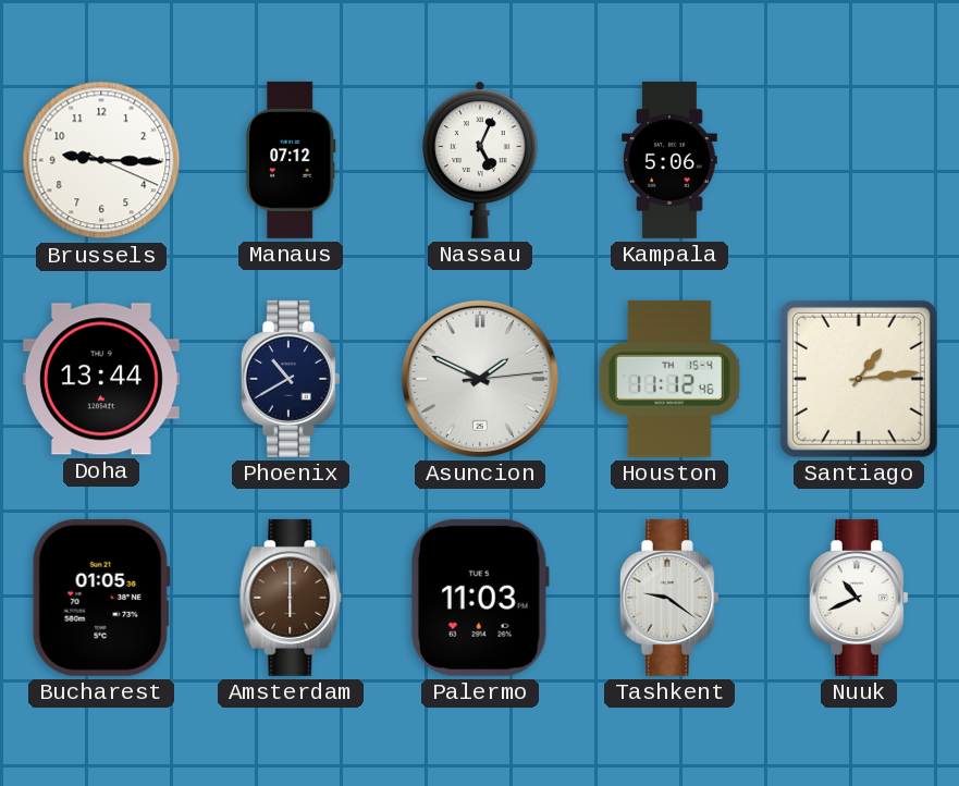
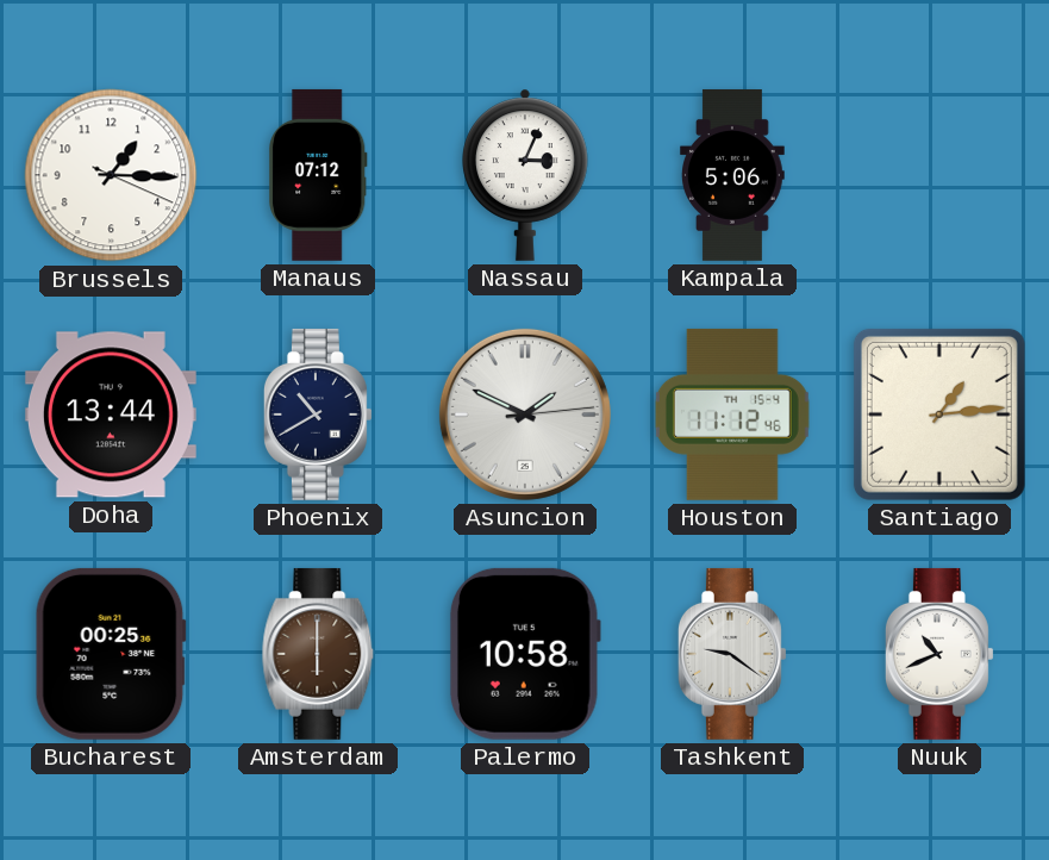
Brussels: 9:15 -> 1:15
Nassau: 5:04 -> 3:04
Bucharest: 01:05 -> 00:25
Palermo: 11:03 -> 10:58
